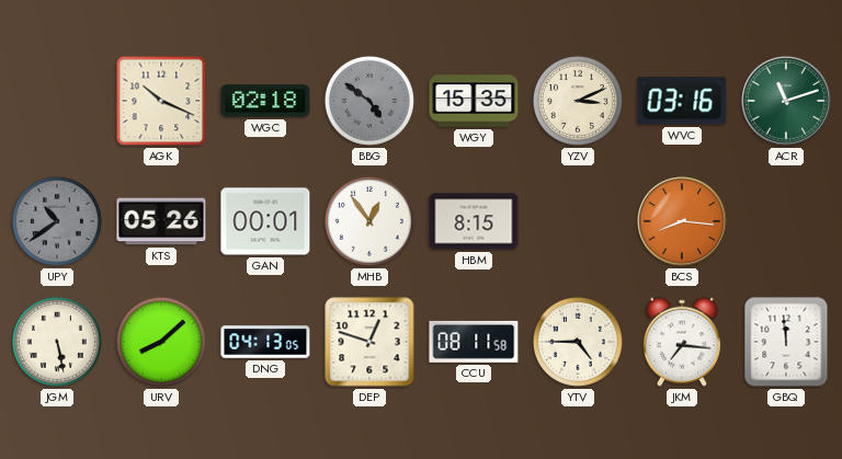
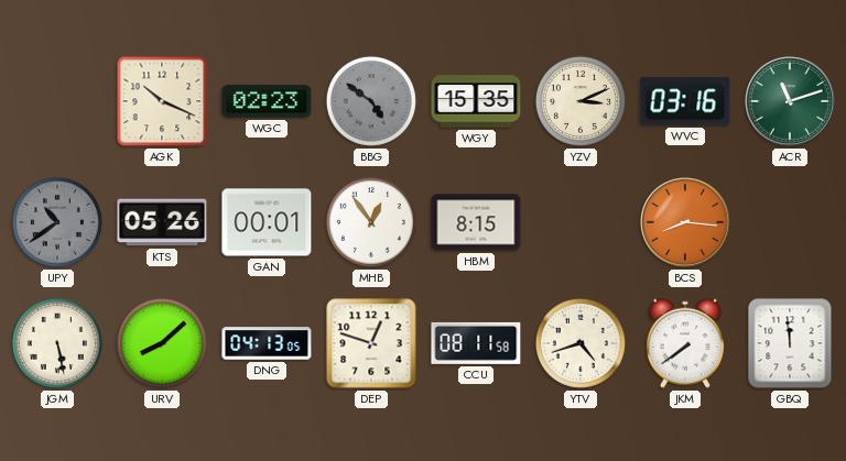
WGC: 02:18 -> 02:23
YTV: 4:45 -> 4:42
JKM: 7:16 -> 7:39
